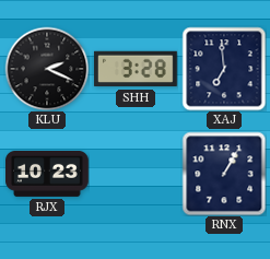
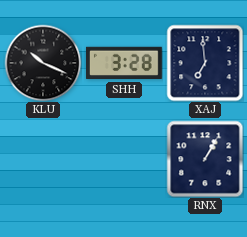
KLU: 2:19 -> 10:19
RJX: 10:23 -> none
